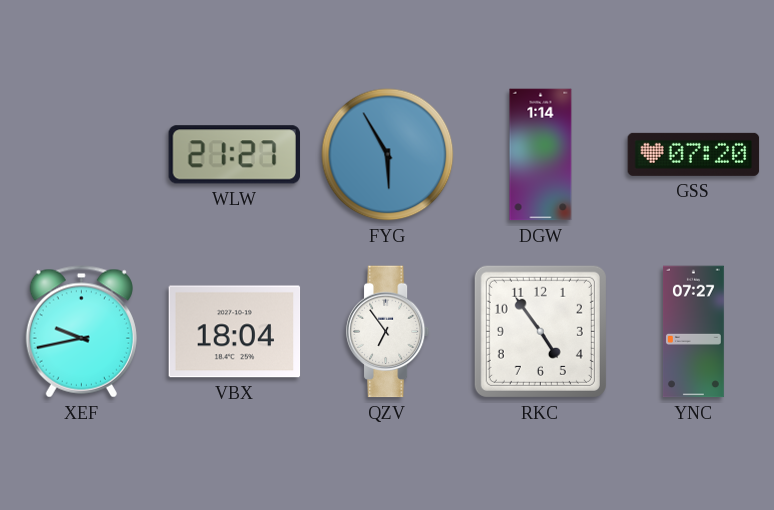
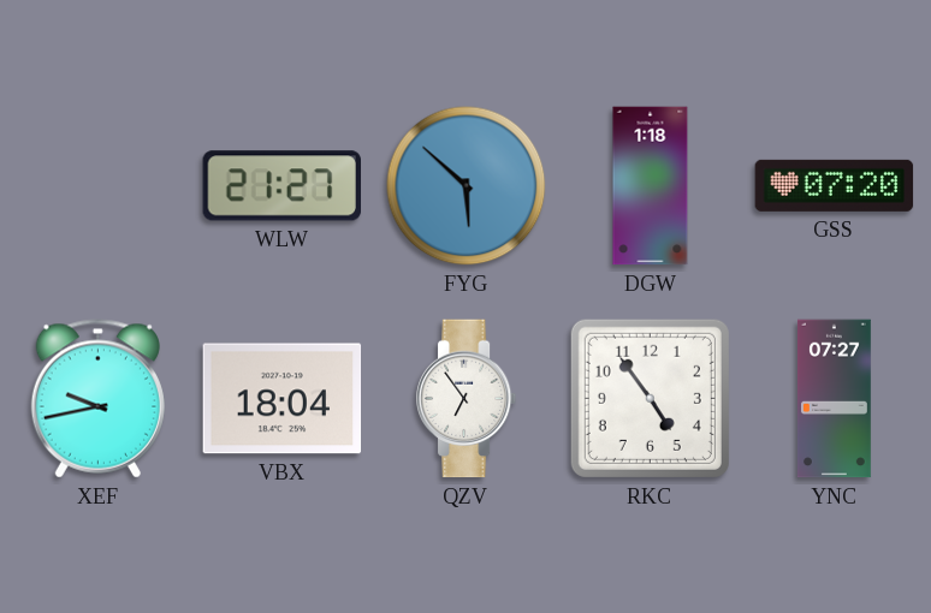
FYG: 5:55 -> 5:52
DGW: 1:14 -> 1:18
